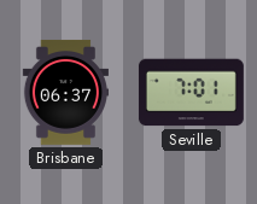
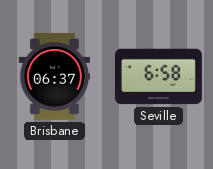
Seville: 7:01 -> 6:58
